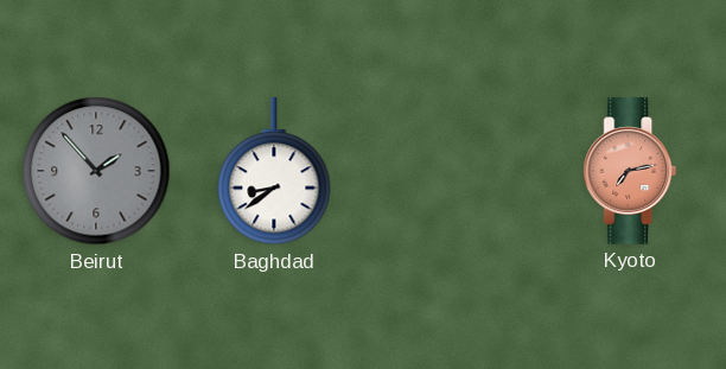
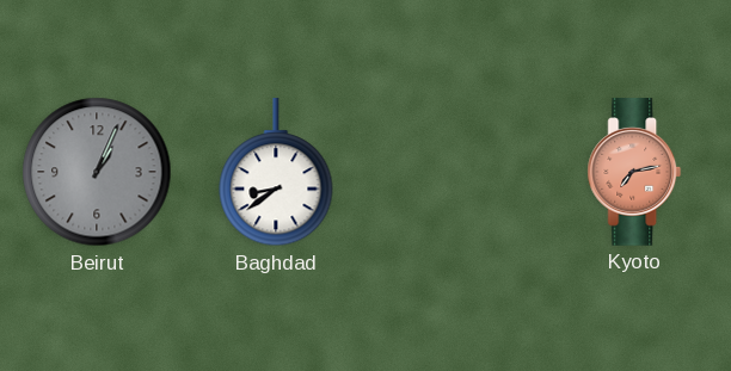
Beirut: 1:53 -> 1:04
